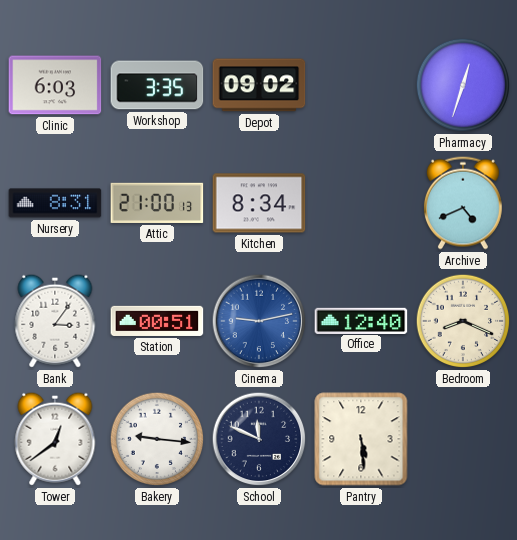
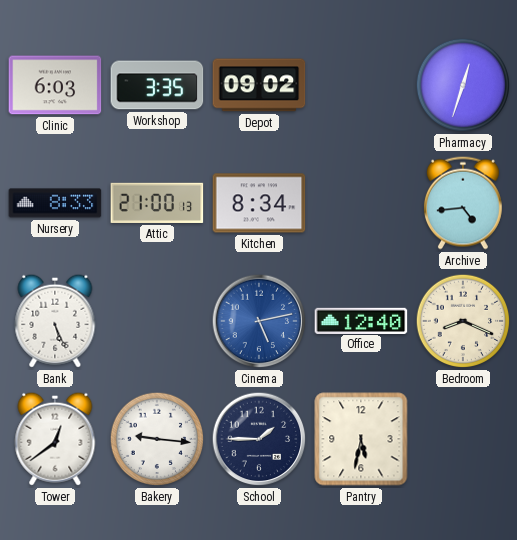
Nursery: 8:31 -> 8:33
Archive: 4:41 -> 4:44
Bank: 3:06 -> 5:26
Station: 00:51 -> none
Cinema: 9:13 -> 5:13
School: 11:49 -> 1:45
Pantry: 5:29 -> 5:32
